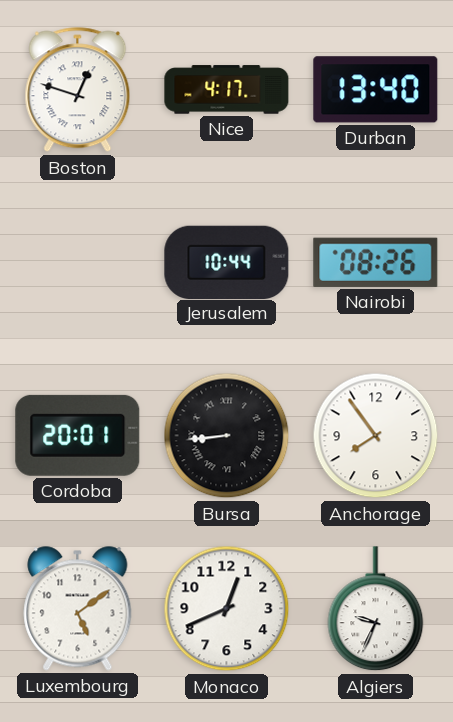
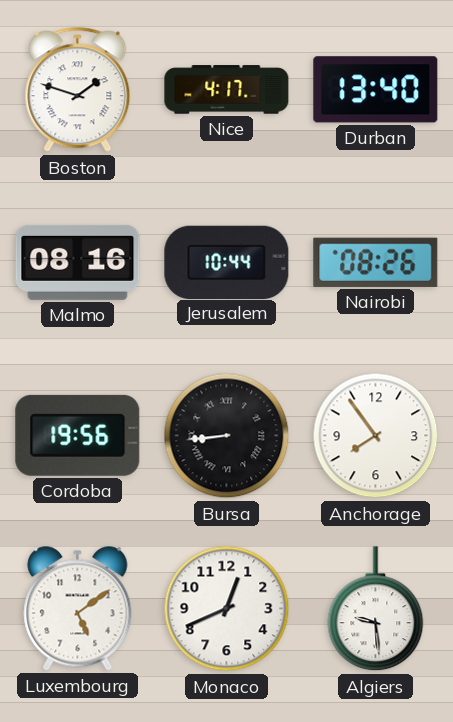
Boston: 12:48 -> 1:48
Malmo: none -> 08:16
Cordoba: 20:01 -> 19:56
Algiers: 9:34 -> 9:29
